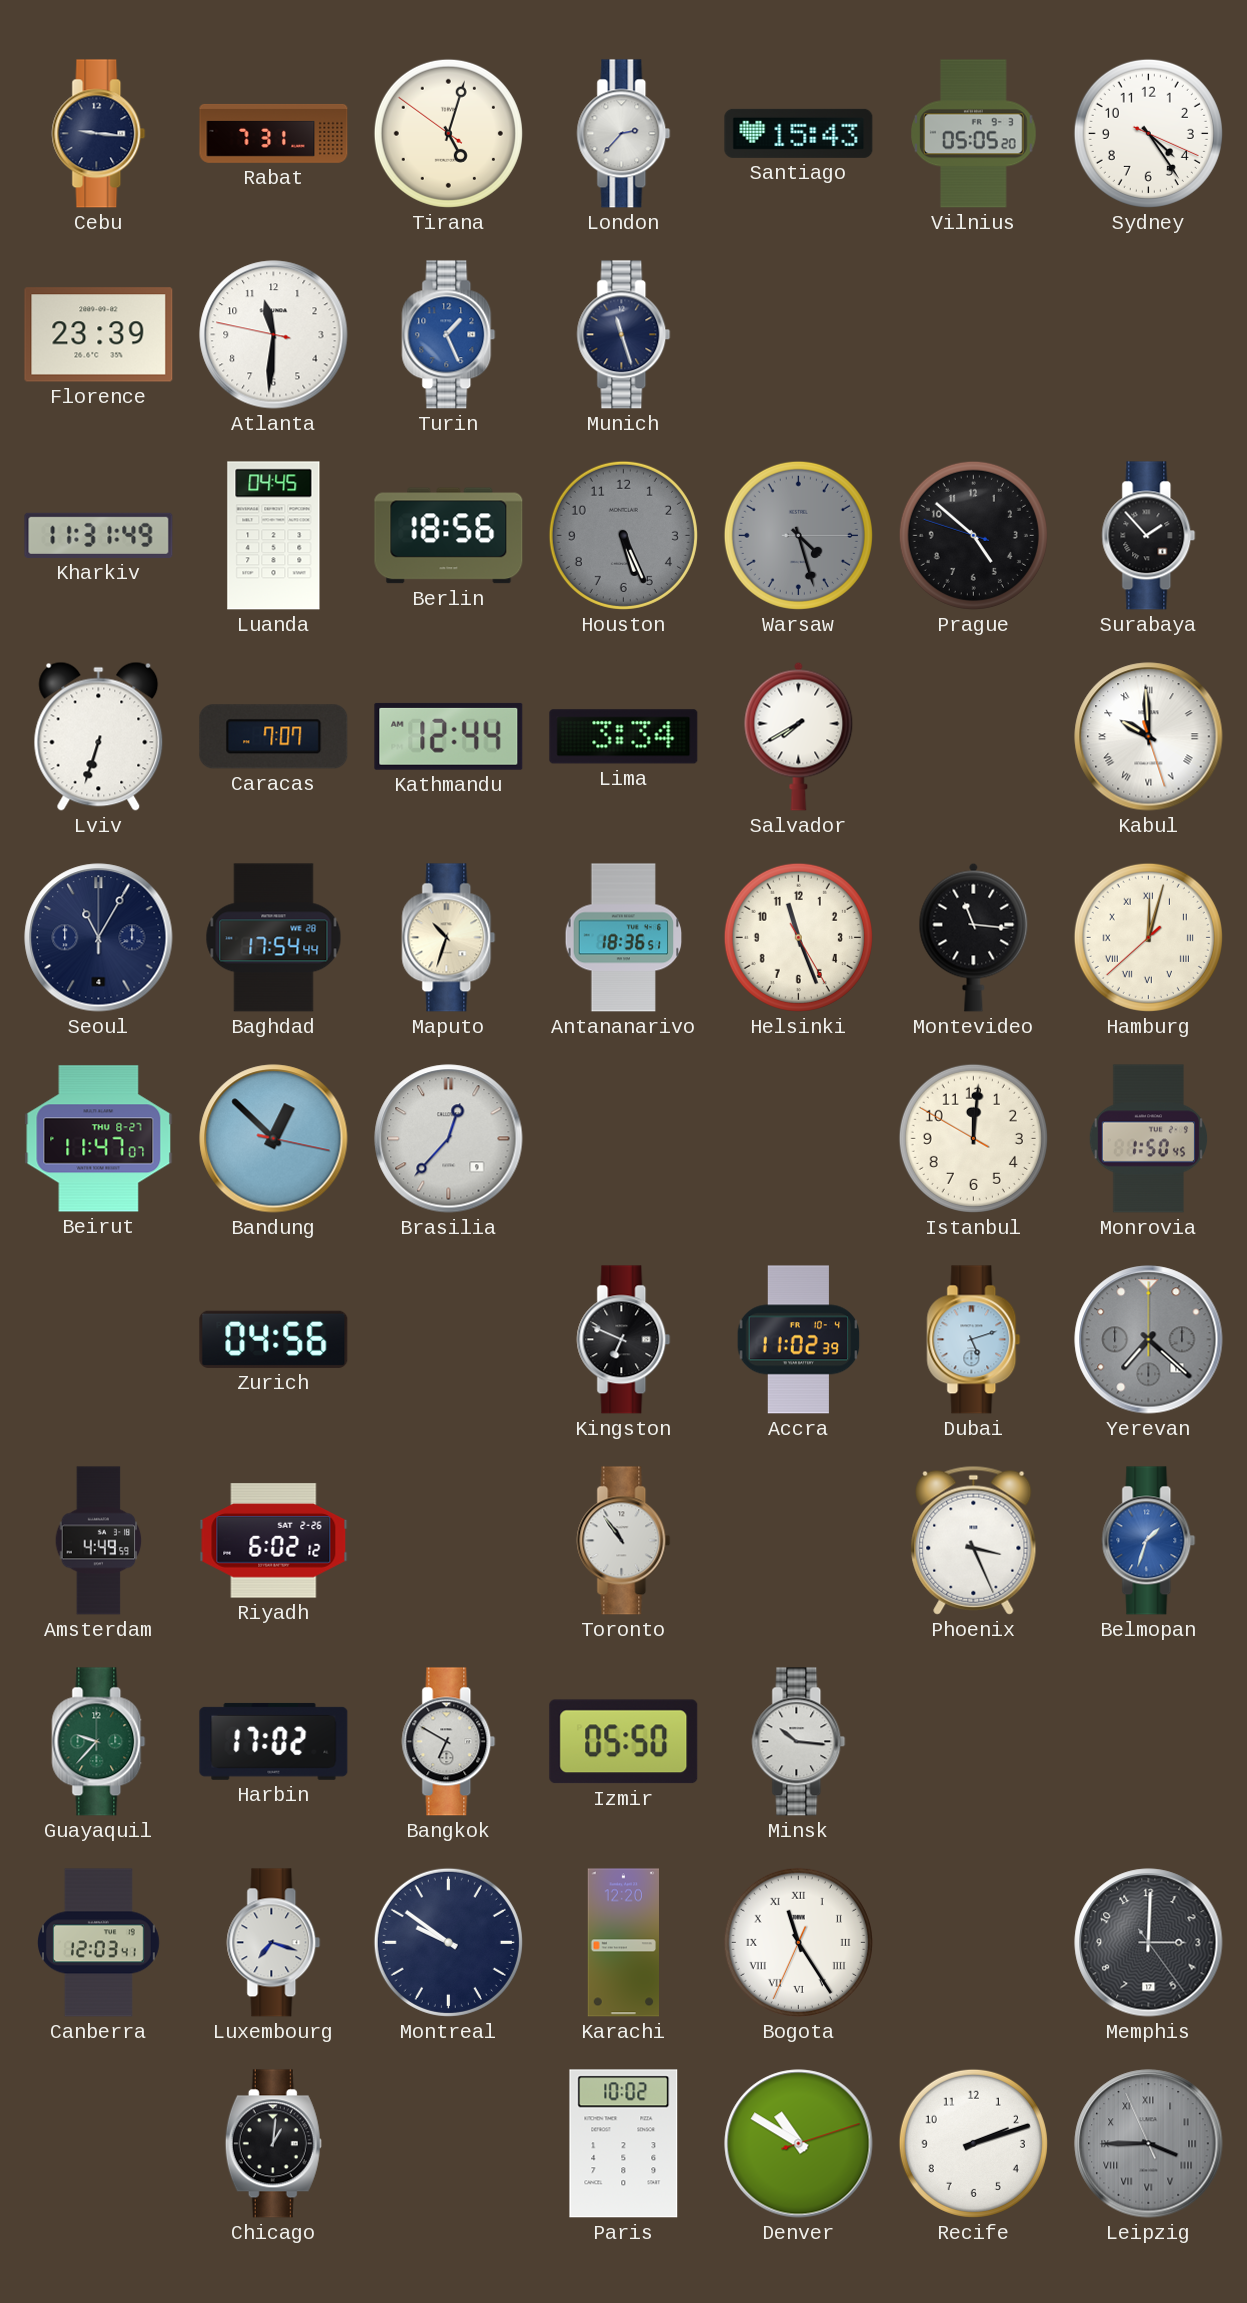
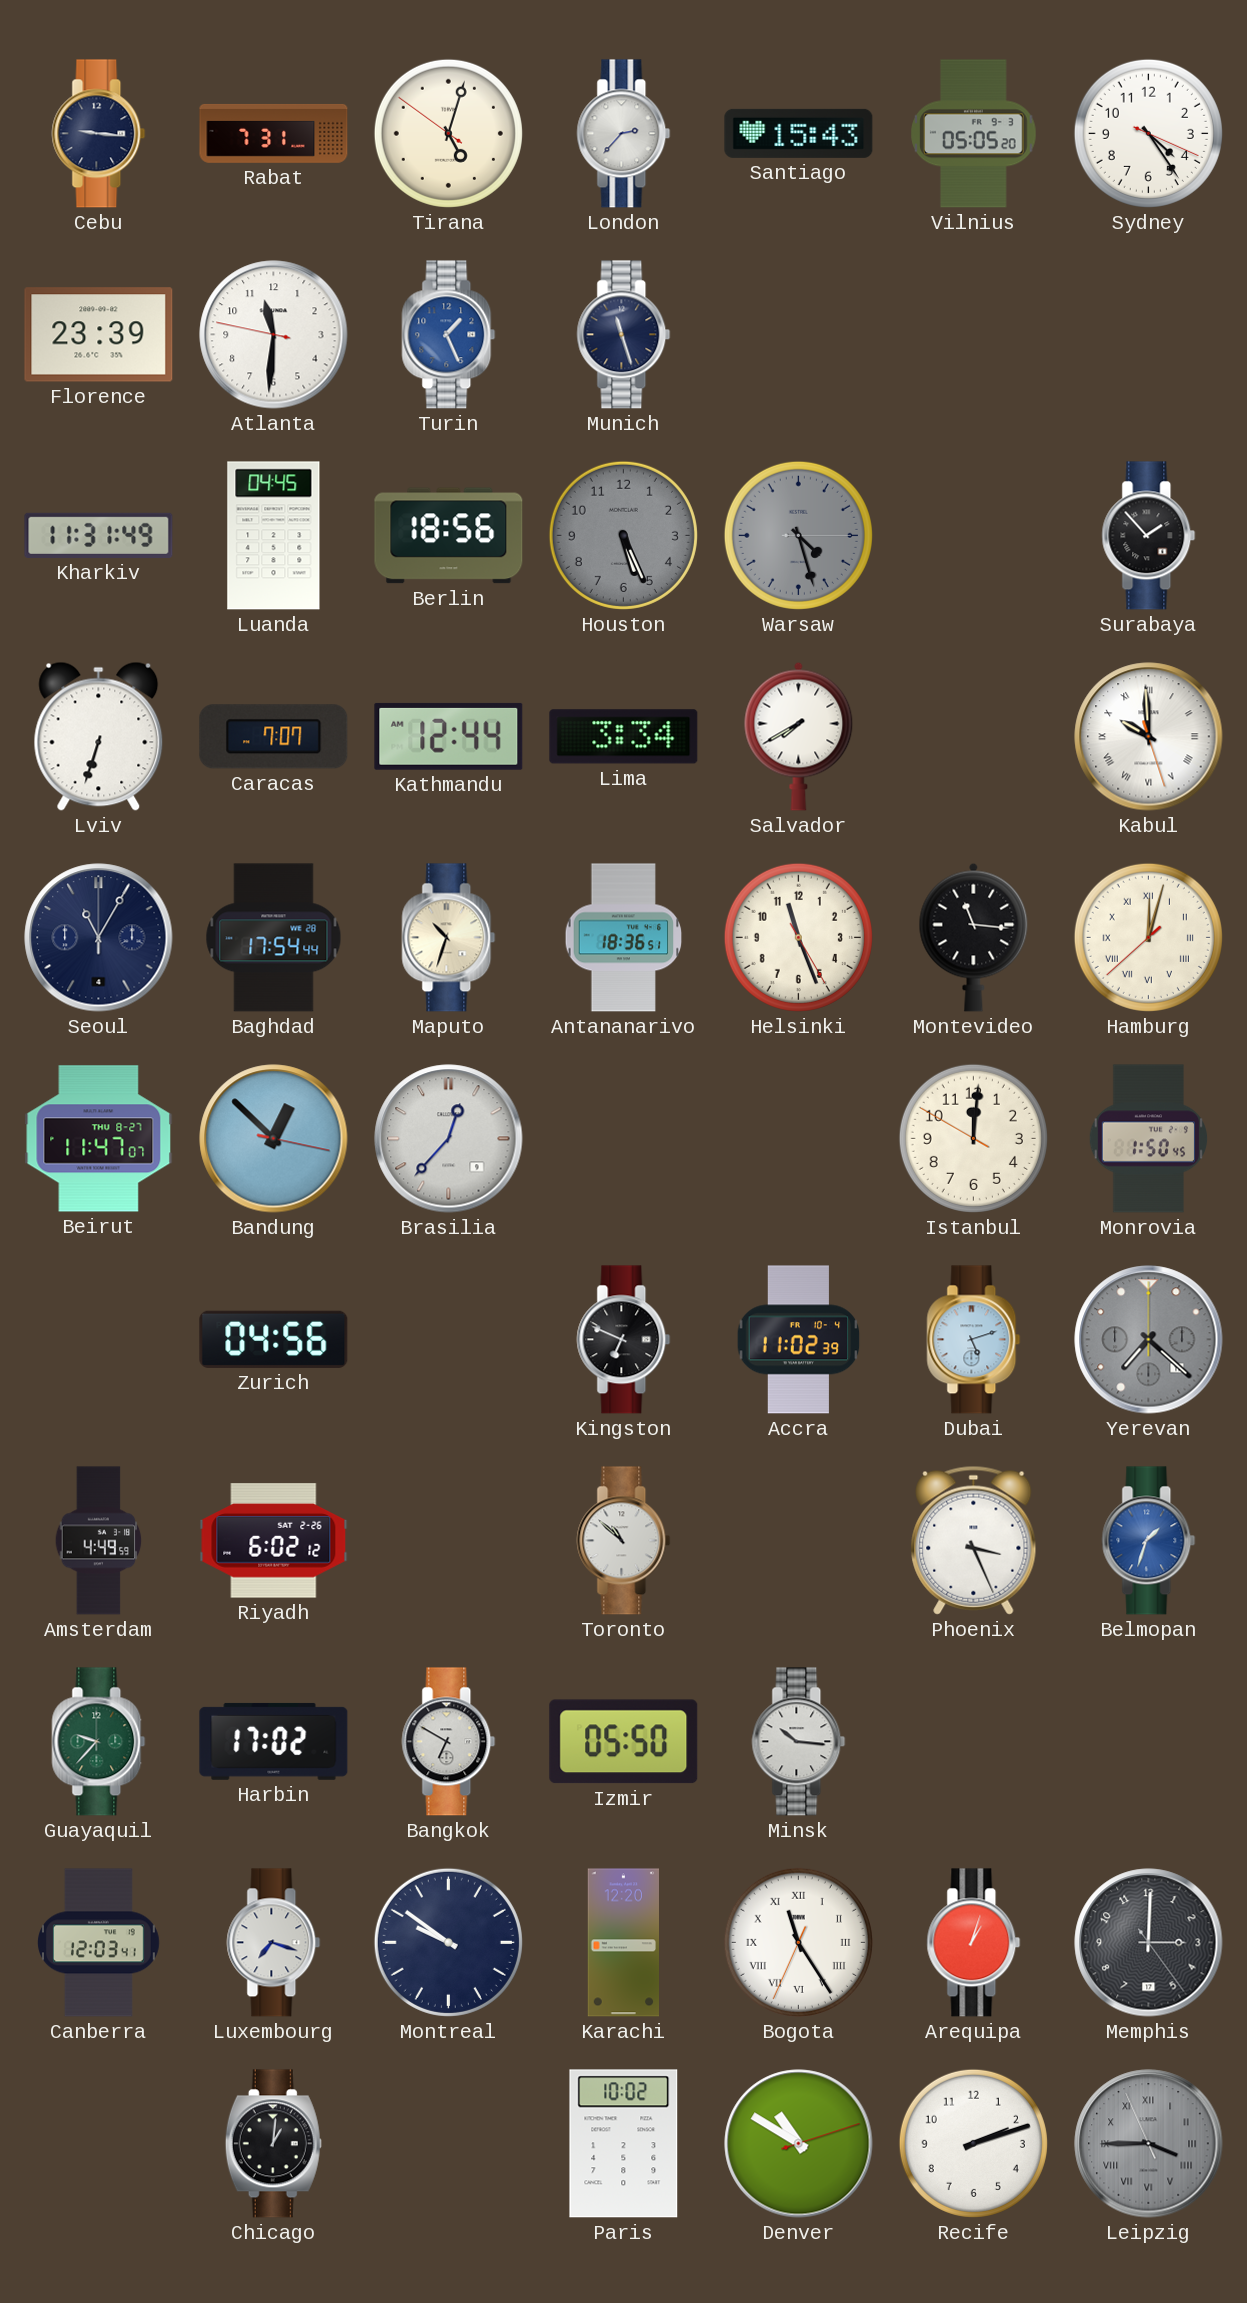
Prague: 4:51 -> none
Toronto: 10:54 -> 10:52
Arequipa: none -> 1:03
